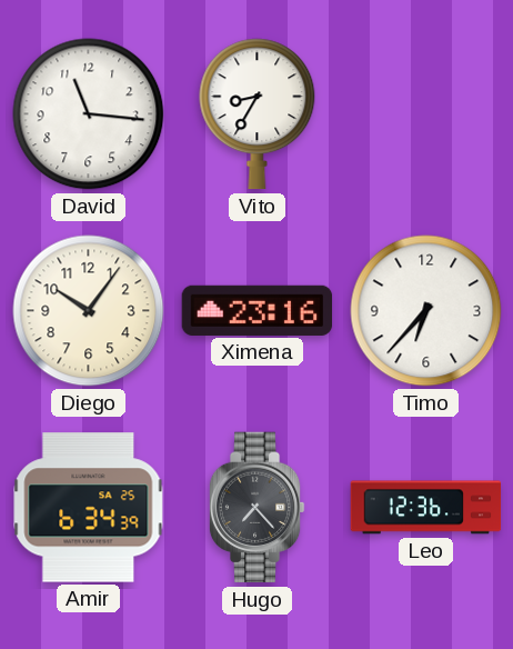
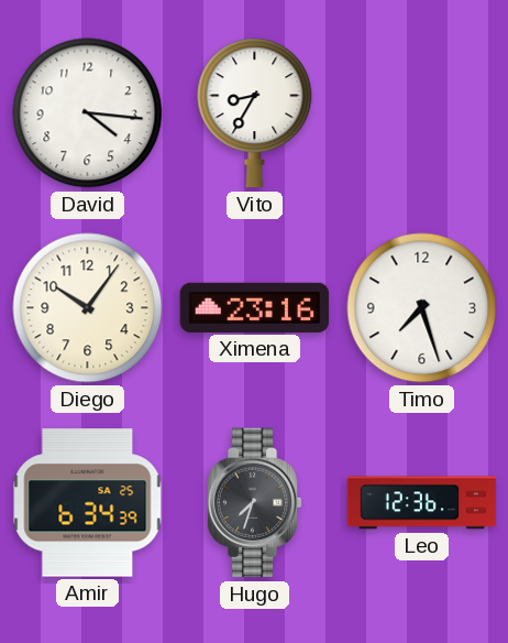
David: 11:16 -> 4:16
Timo: 6:37 -> 7:27
Hugo: 7:23 -> 7:33
